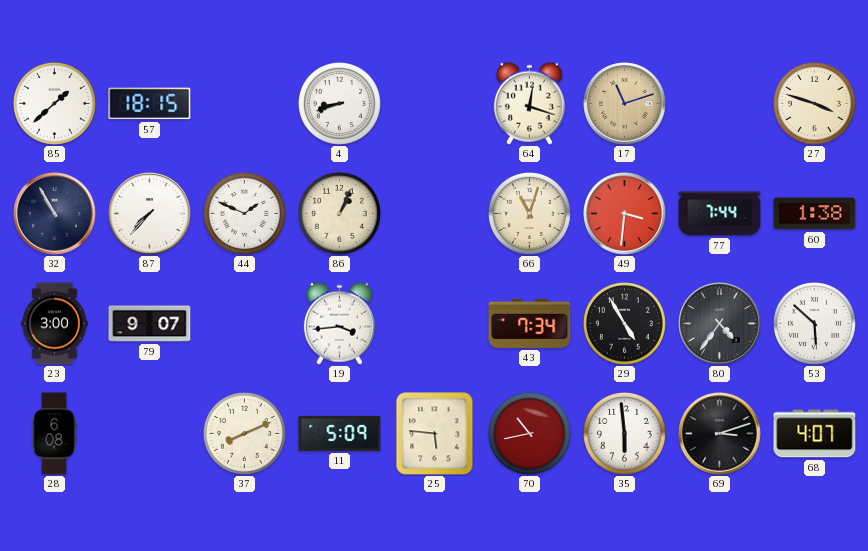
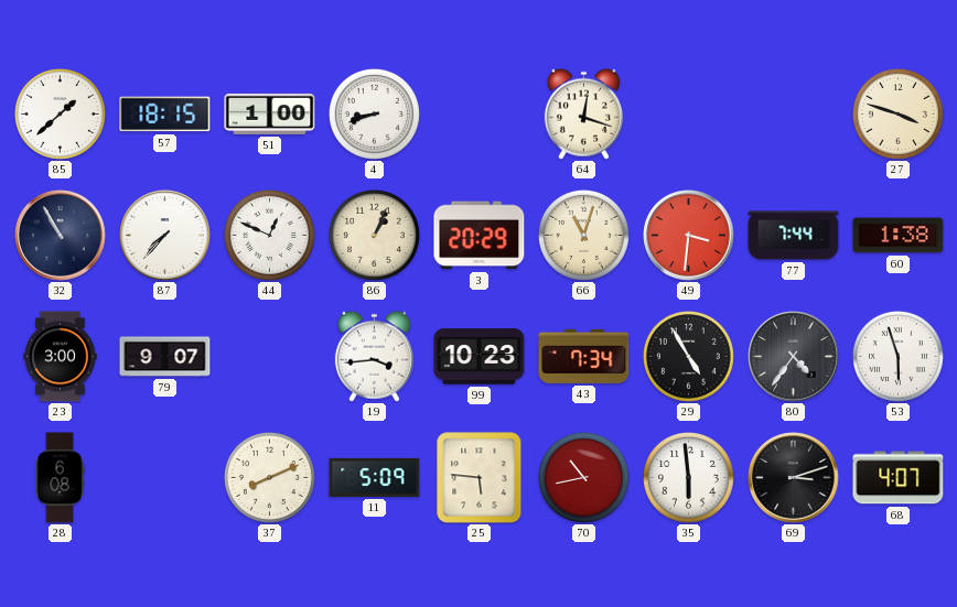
51: none -> 1:00
17: 11:12 -> none
44: 1:49 -> 12:49
3: none -> 20:29
99: none -> 10:23
53: 5:52 -> 5:57
